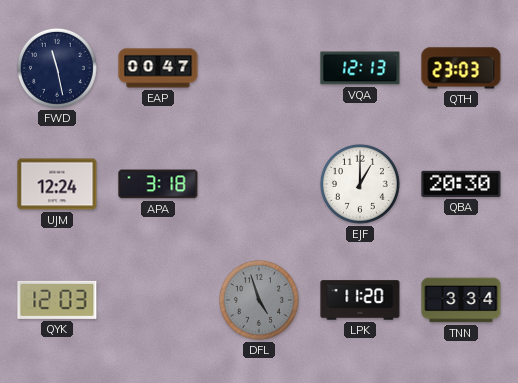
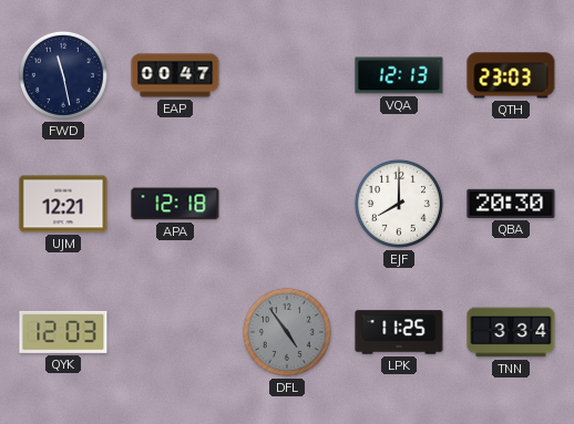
UJM: 12:24 -> 12:21
APA: 3:18 -> 12:18
EJF: 1:00 -> 8:00
DFL: 4:57 -> 4:54
LPK: 11:20 -> 11:25
